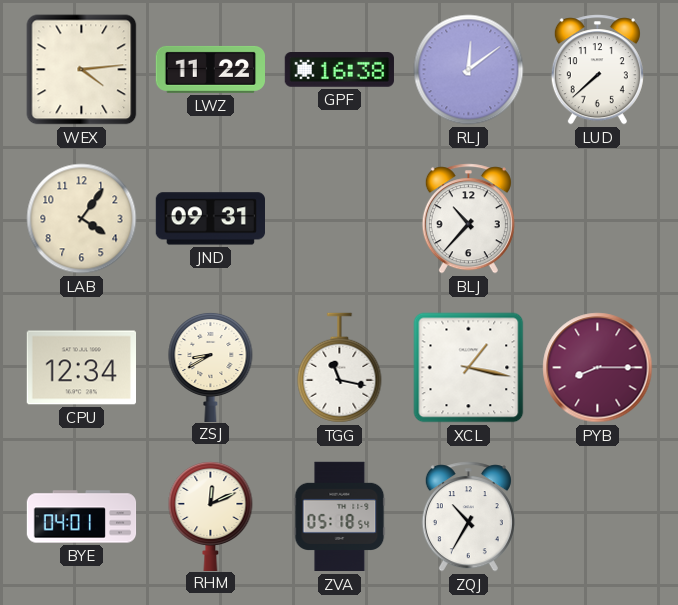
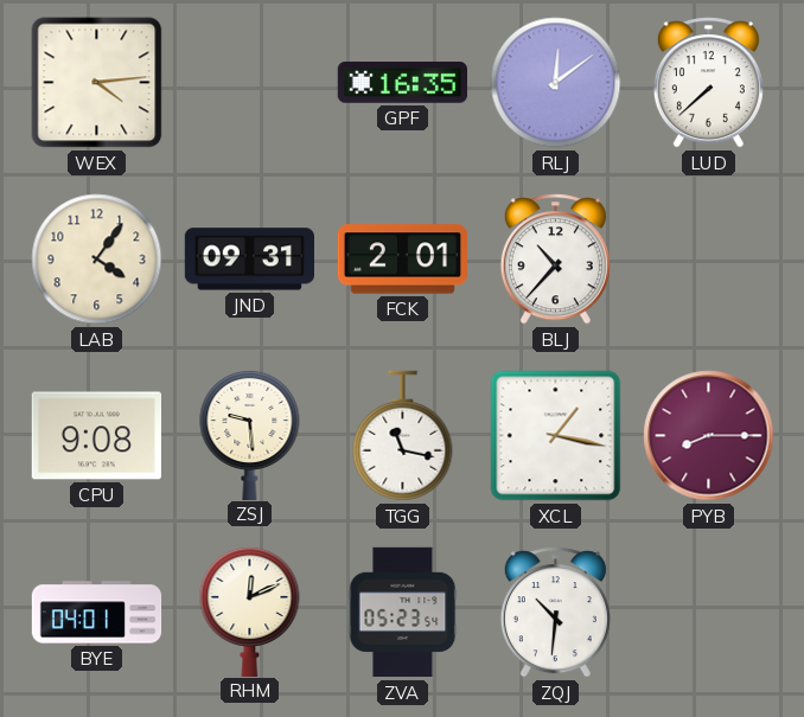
LWZ: 11:22 -> none
GPF: 16:38 -> 16:35
FCK: none -> 2:01
CPU: 12:34 -> 9:08
ZSJ: 8:40 -> 9:29
ZVA: 05:18 -> 05:23
ZQJ: 10:35 -> 10:31
